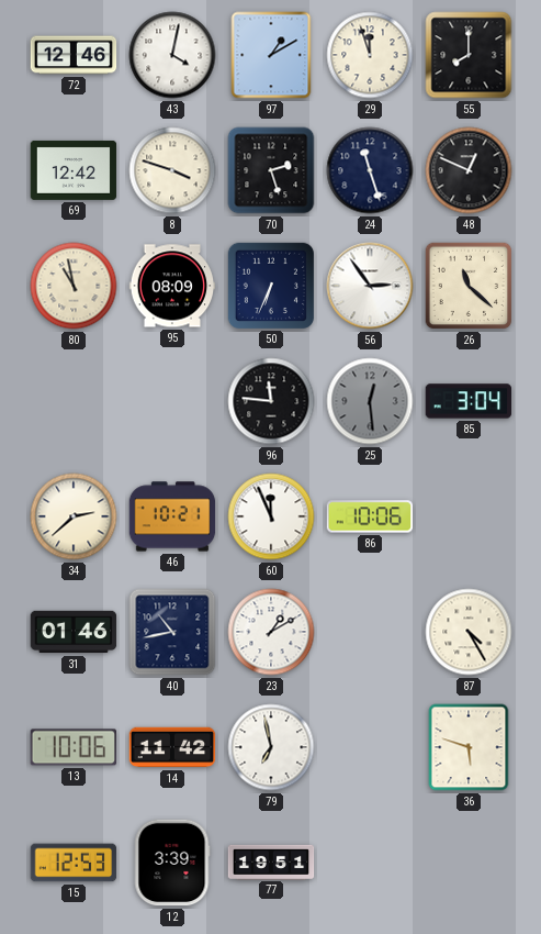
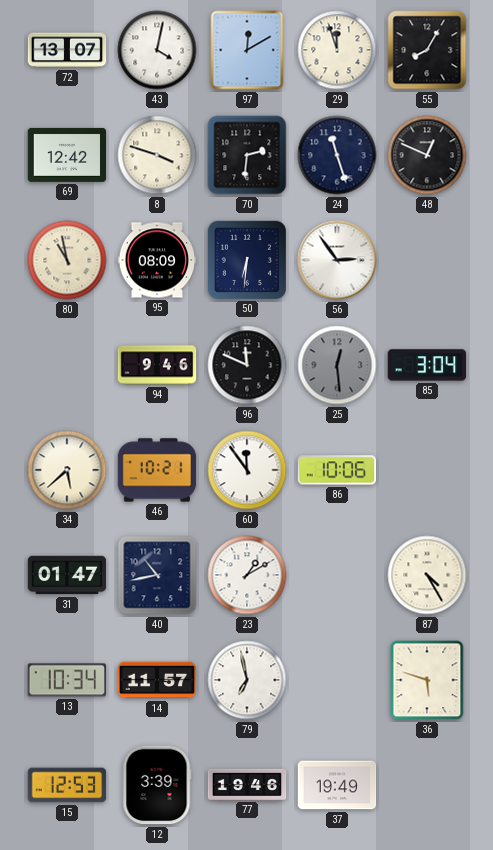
72: 12:46 -> 13:07
97: 1:10 -> 12:10
55: 8:00 -> 8:05
70: 2:27 -> 2:31
50: 6:34 -> 6:31
26: 11:22 -> none
94: none -> 9:46
96: 11:46 -> 11:49
34: 2:38 -> 5:38
60: 11:56 -> 11:54
31: 01:46 -> 01:47
13: 10:06 -> 10:34
14: 11:42 -> 11:57
77: 19:51 -> 19:46
37: none -> 19:49
